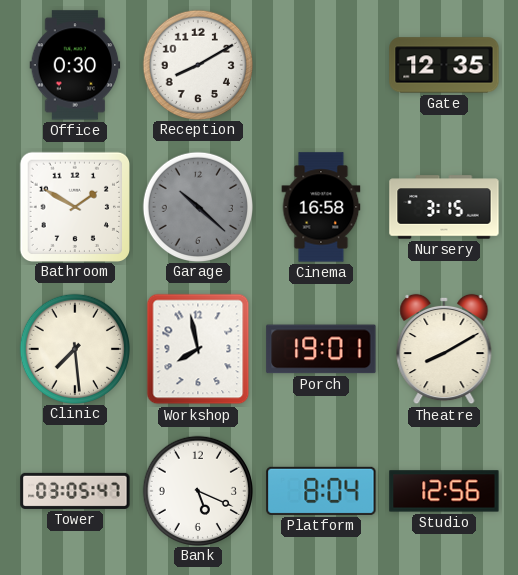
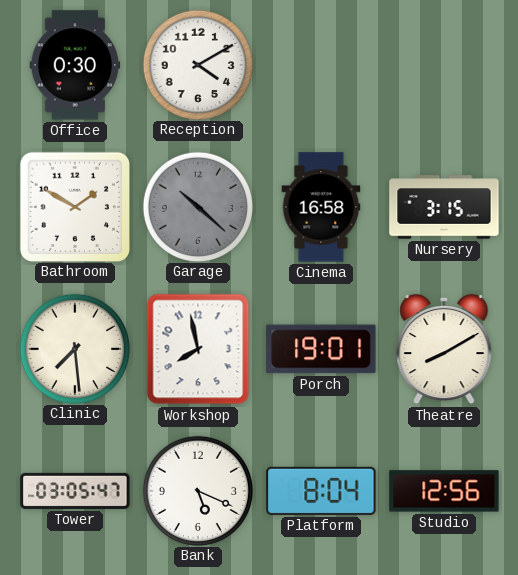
Reception: 8:10 -> 4:10
Gate: 12:35 -> none
